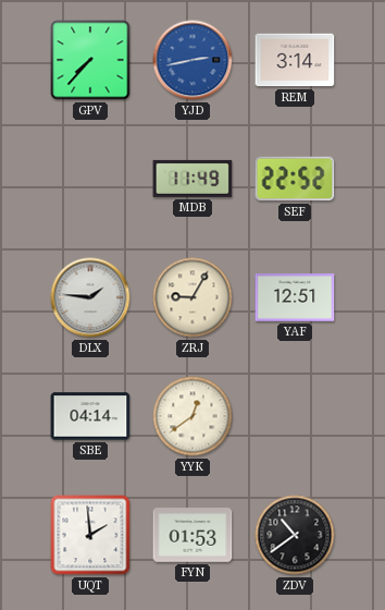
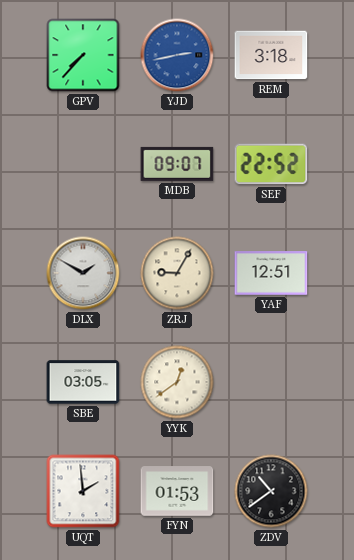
REM: 3:14 -> 3:18
MDB: 11:49 -> 09:07
DLX: 1:46 -> 1:50
SBE: 04:14 -> 03:05
